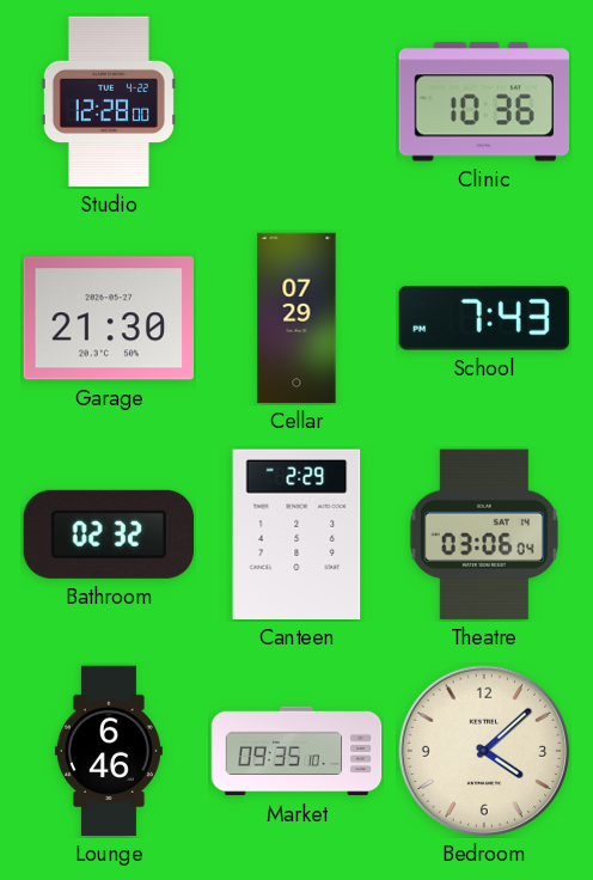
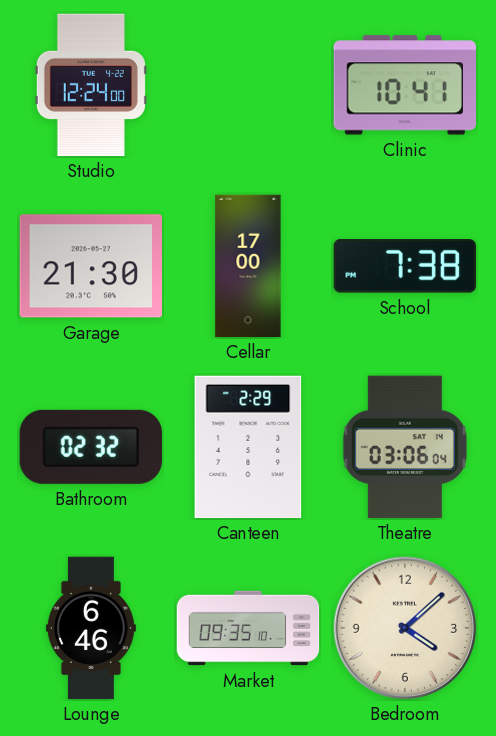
Studio: 12:28 -> 12:24
Clinic: 10:36 -> 10:41
Cellar: 07:29 -> 17:00
School: 7:43 -> 7:38
